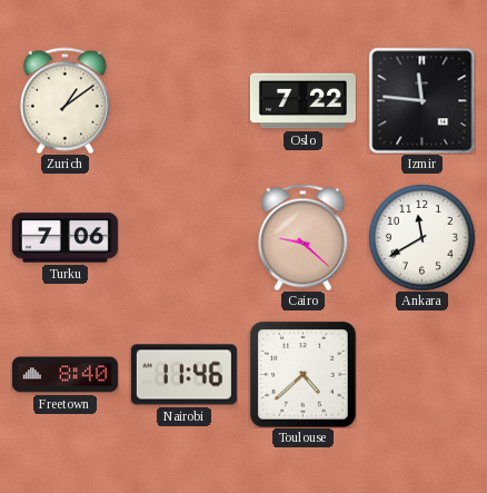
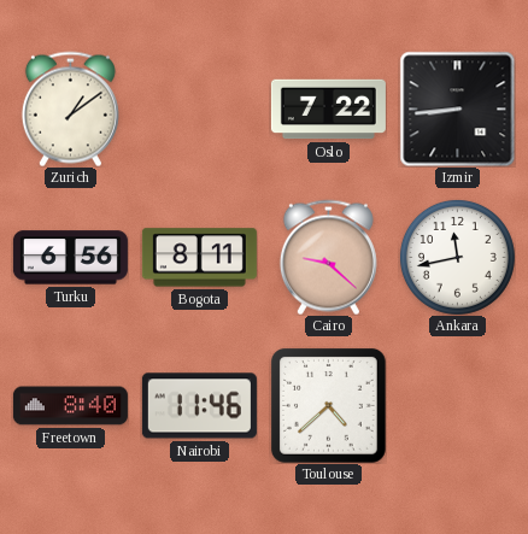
Izmir: 11:46 -> 8:44
Turku: 7:06 -> 6:56
Bogota: none -> 8:11
Ankara: 11:40 -> 11:43
